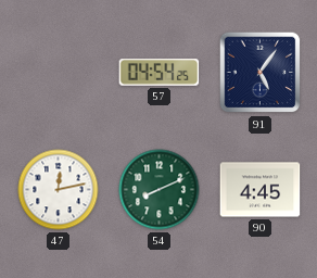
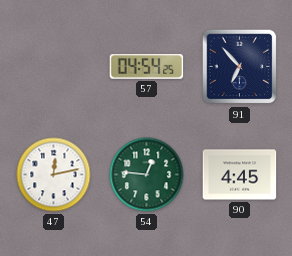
91: 5:06 -> 6:53
54: 8:11 -> 12:46
